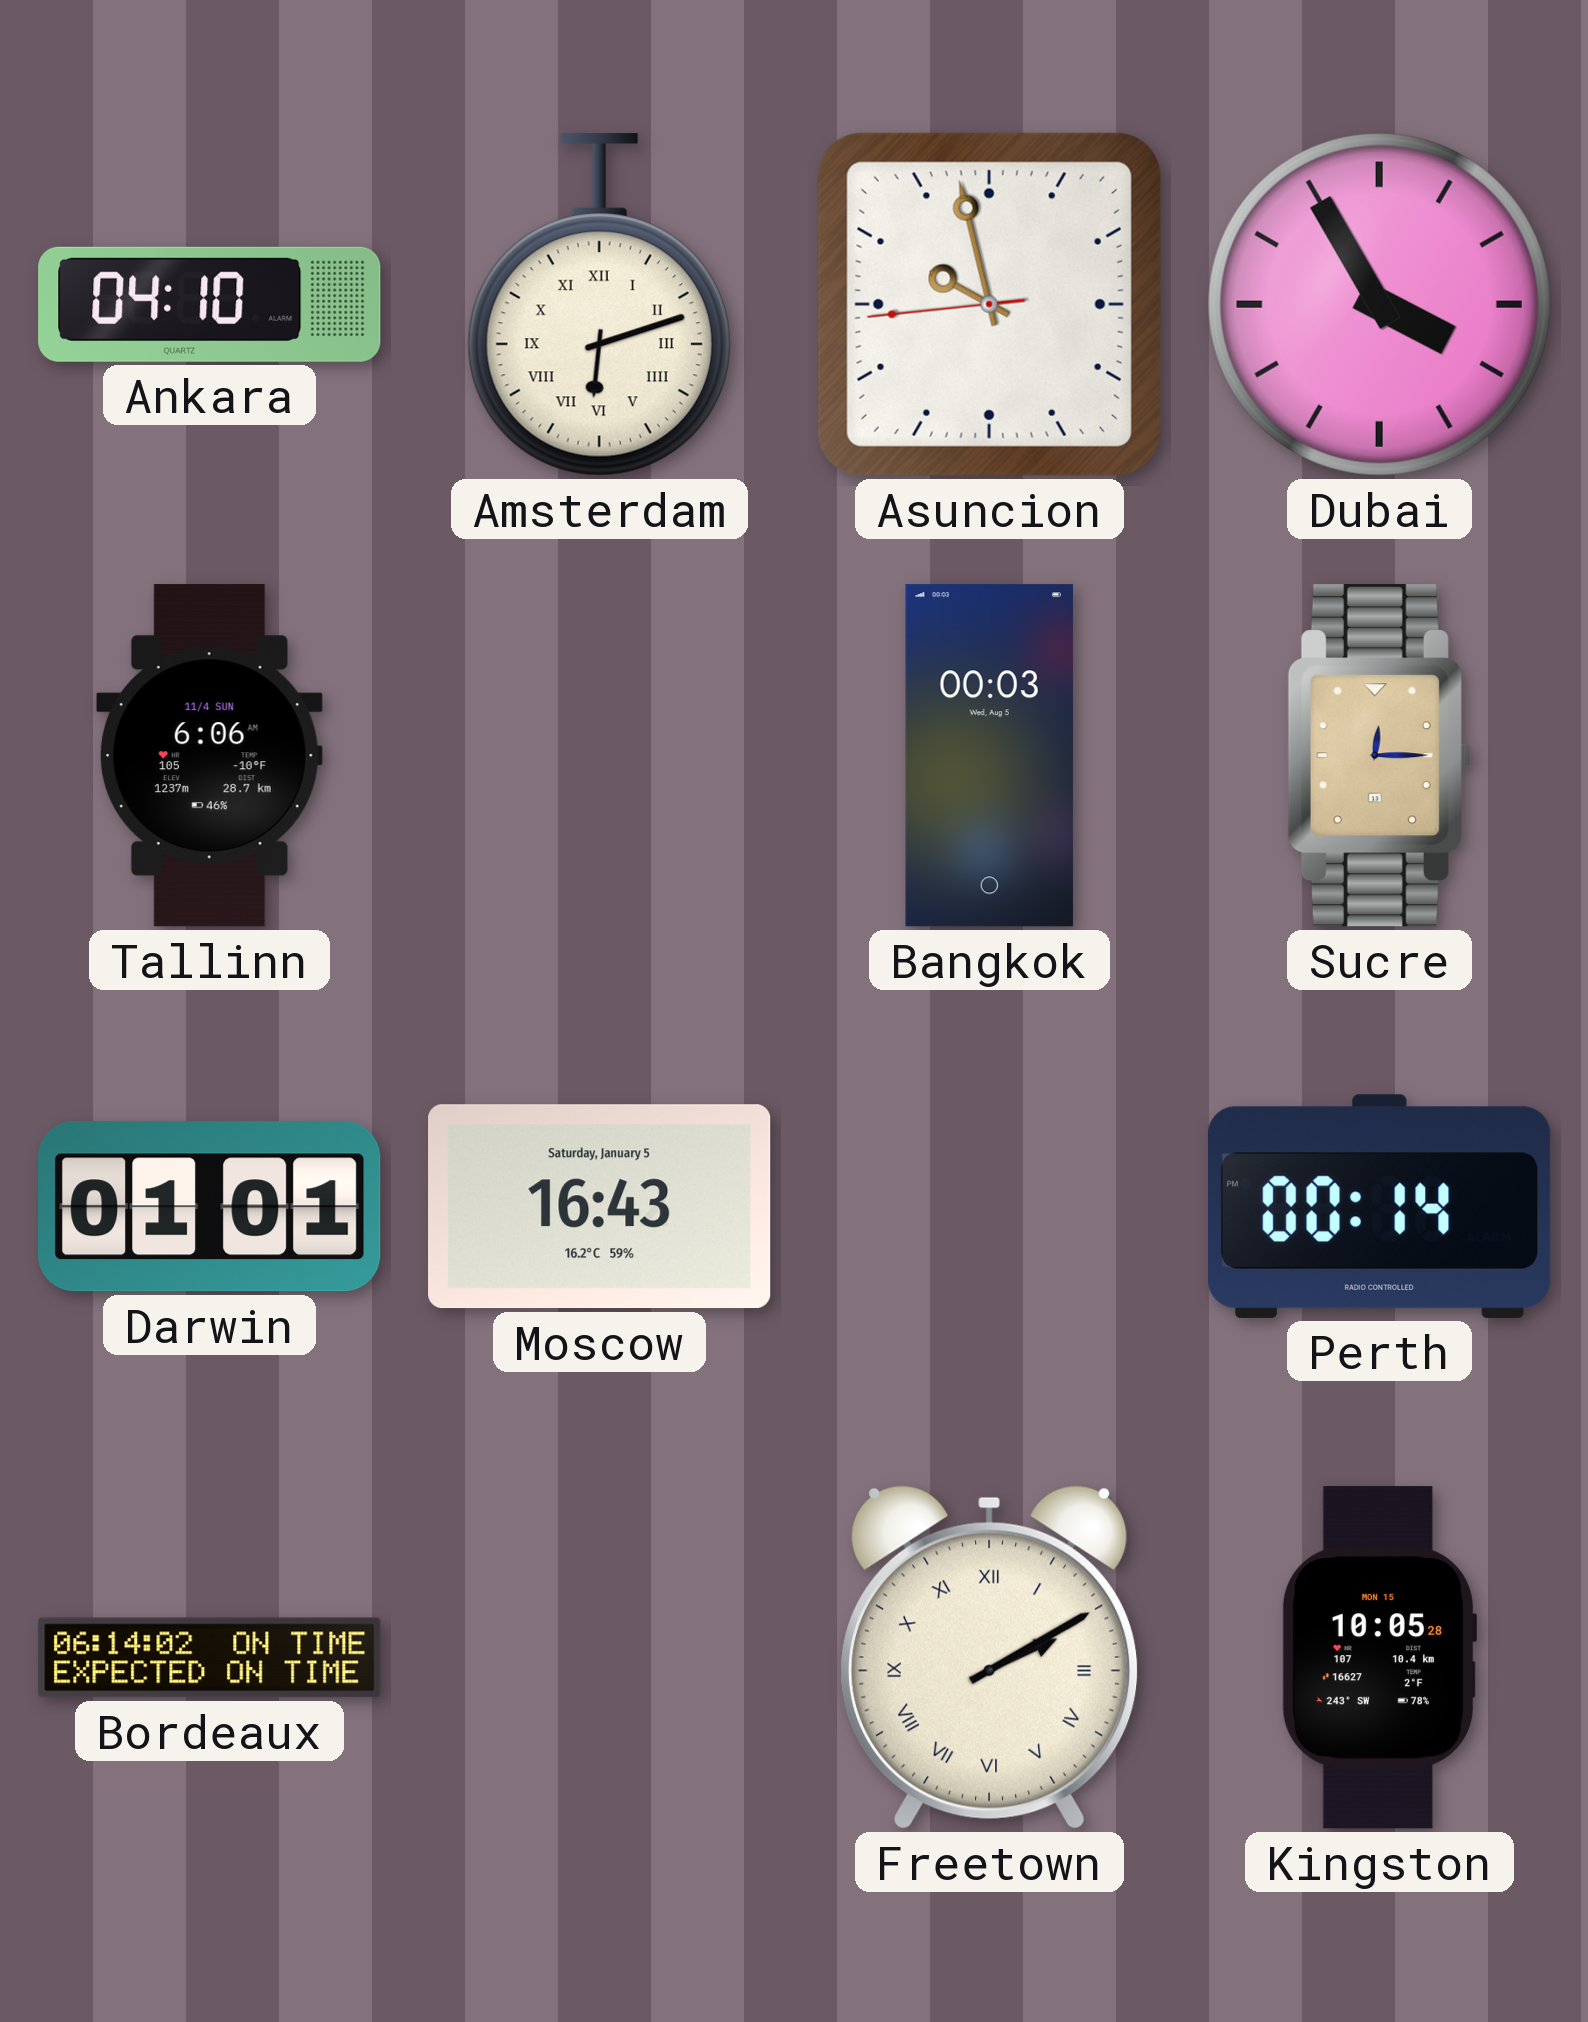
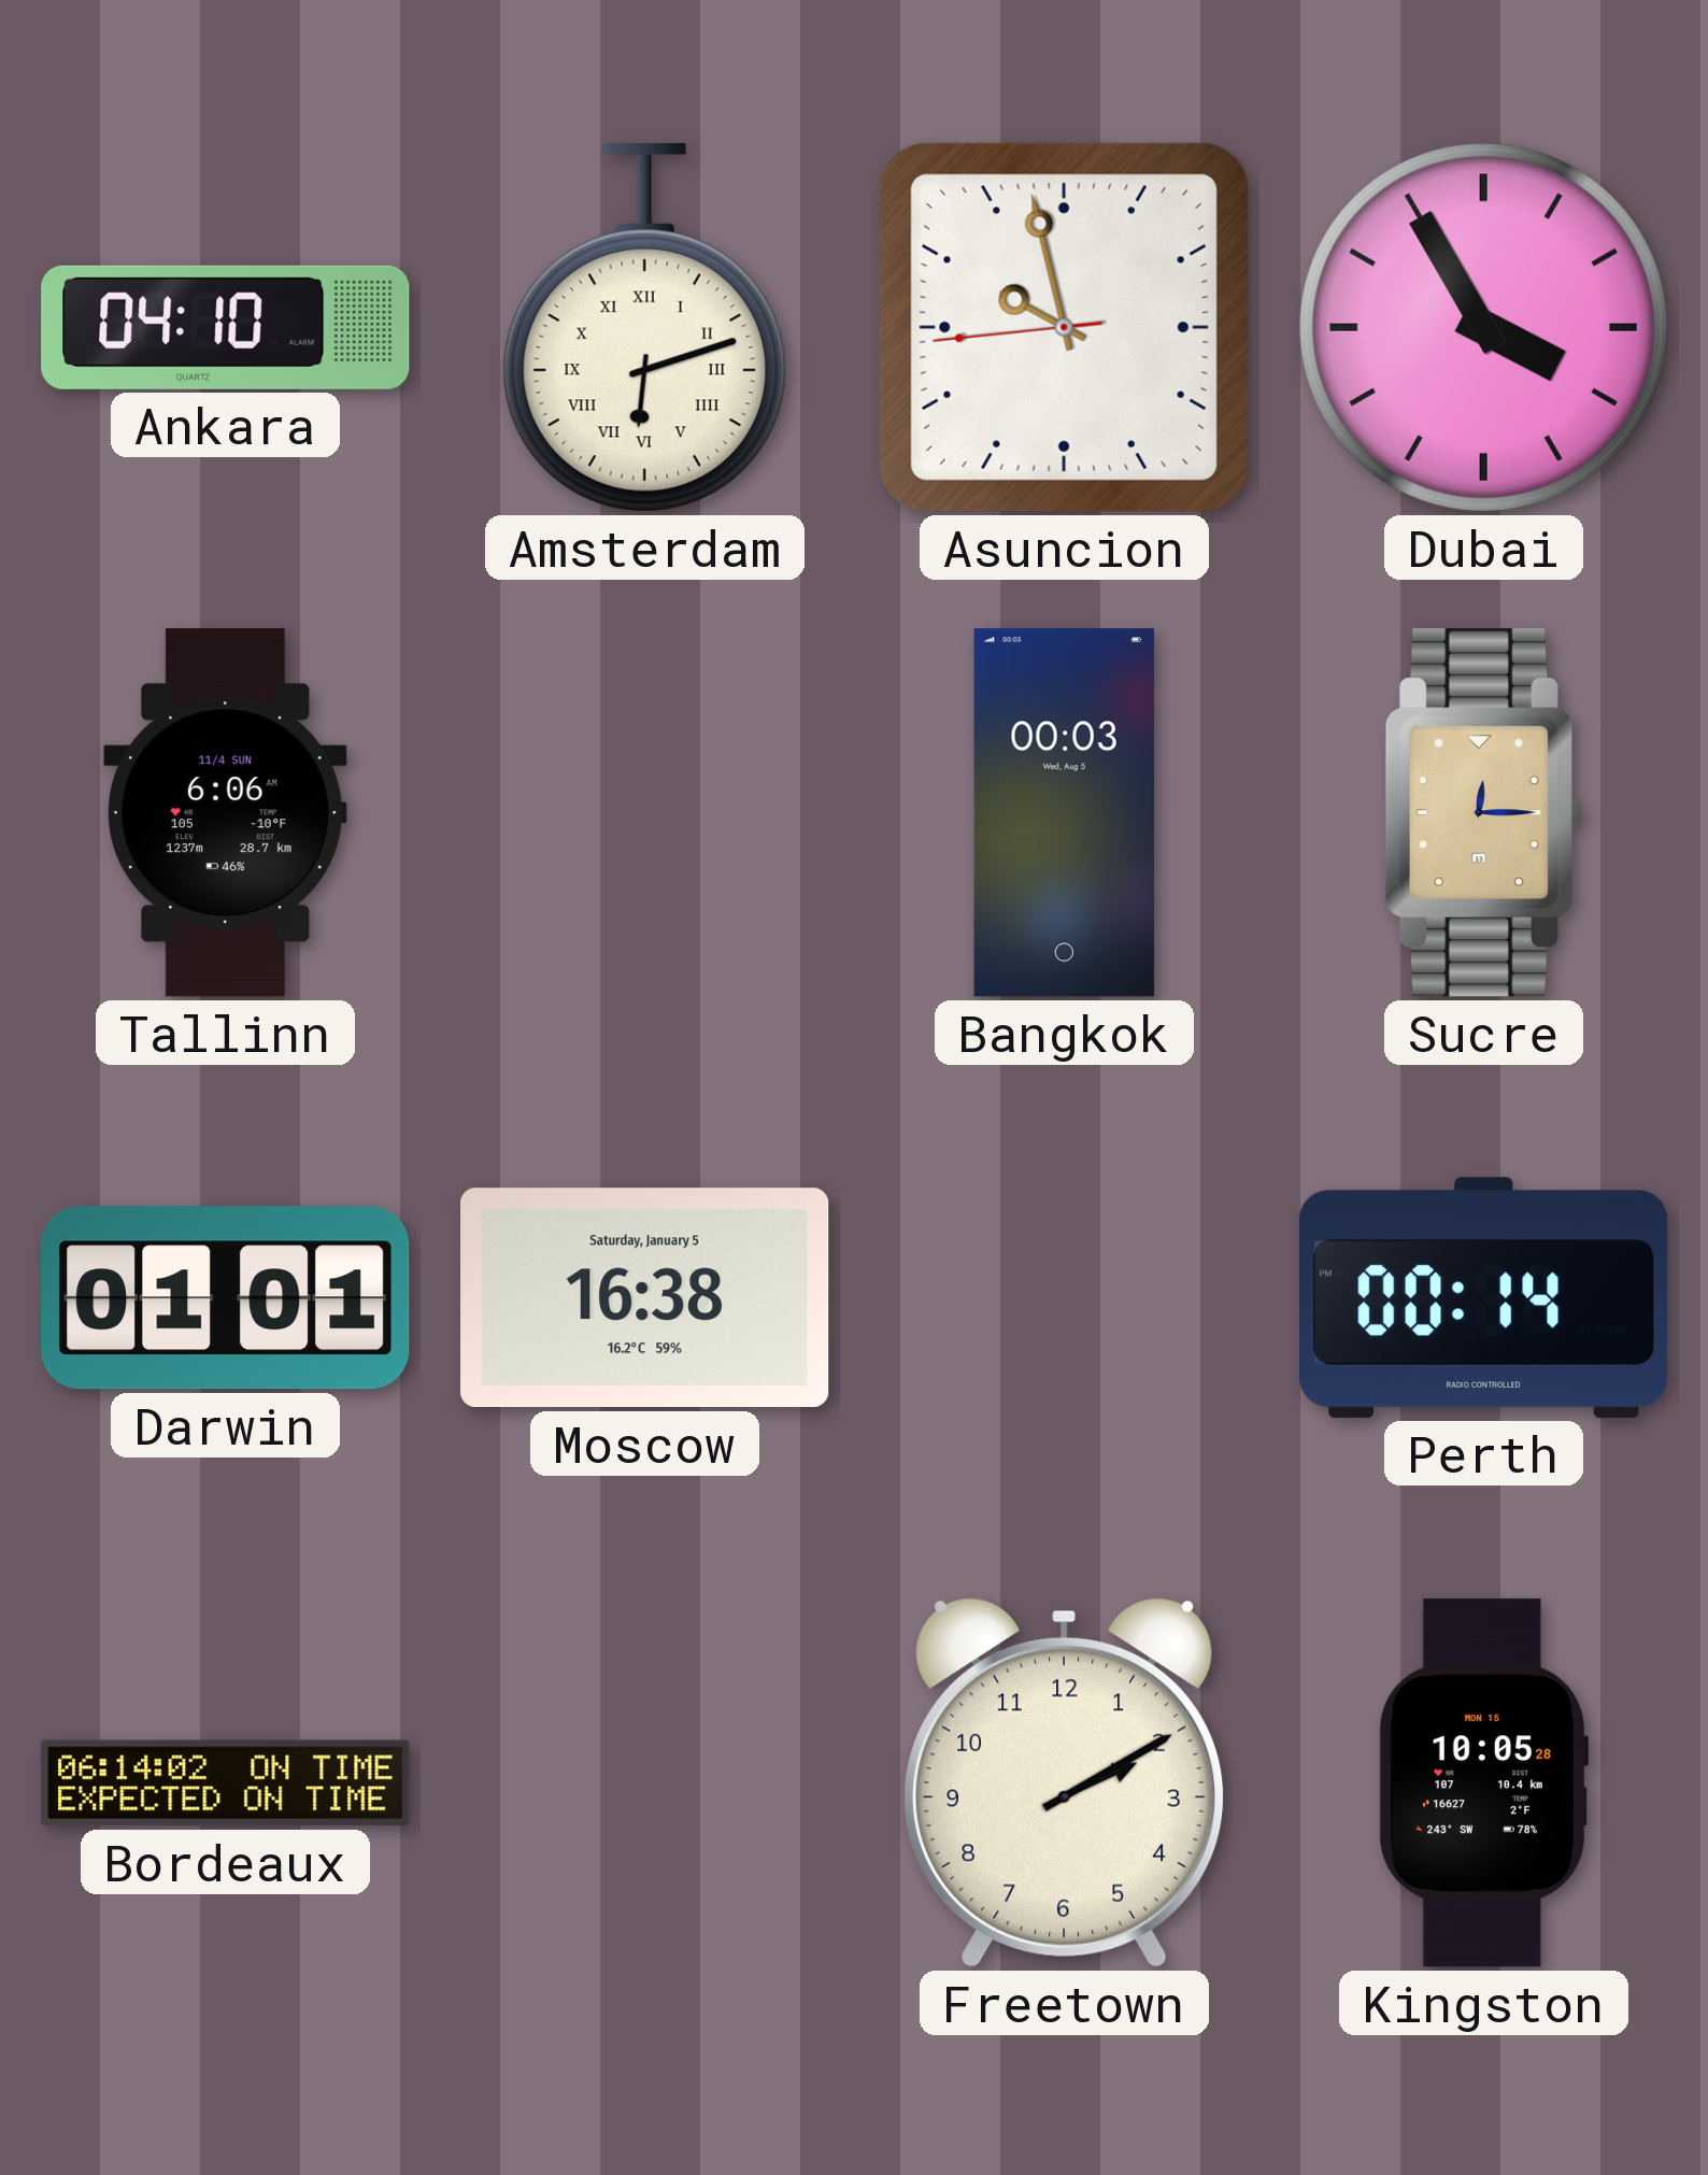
Moscow: 16:43 -> 16:38
Freetown numerals: Roman -> Arabic
